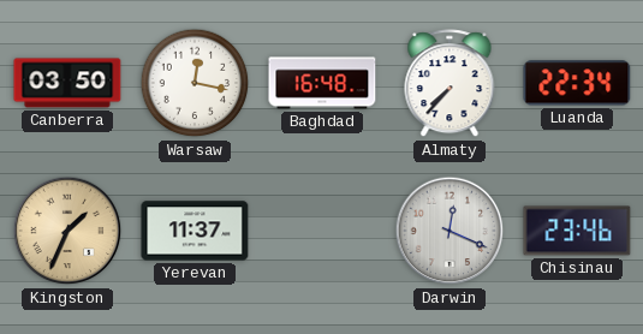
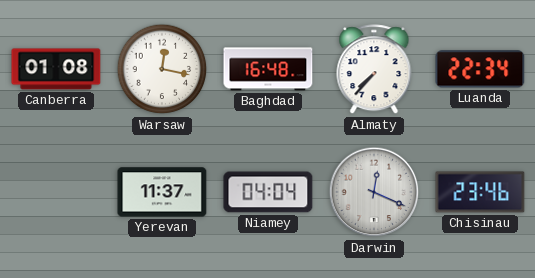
Canberra: 03:50 -> 01:08
Kingston: 1:34 -> none
Niamey: none -> 04:04
